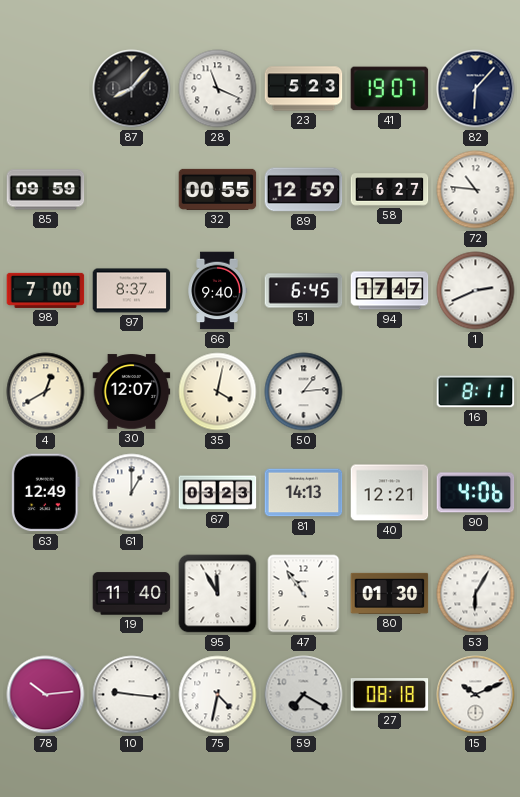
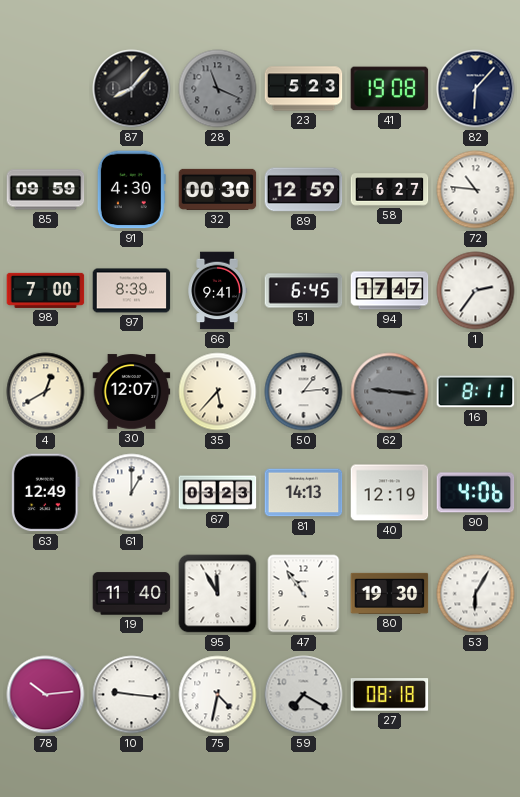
28 dial: white -> grey
41: 19:07 -> 19:08
91: none -> 4:30
32: 00:55 -> 00:30
97: 8:37 -> 8:39
66: 9:40 -> 9:41
1: 2:41 -> 2:36
35: 4:02 -> 5:37
62: none -> 9:16
40: 12:21 -> 12:19
80: 01:30 -> 19:30
15: 10:11 -> none
